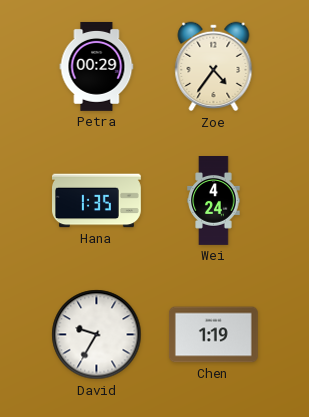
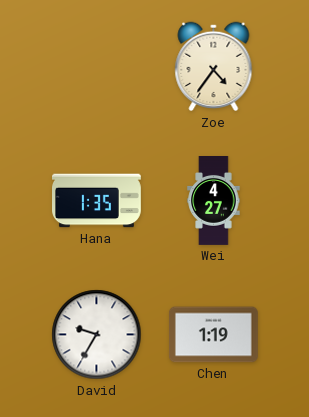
Petra: 00:29 -> none
Wei: 4:24 -> 4:27
